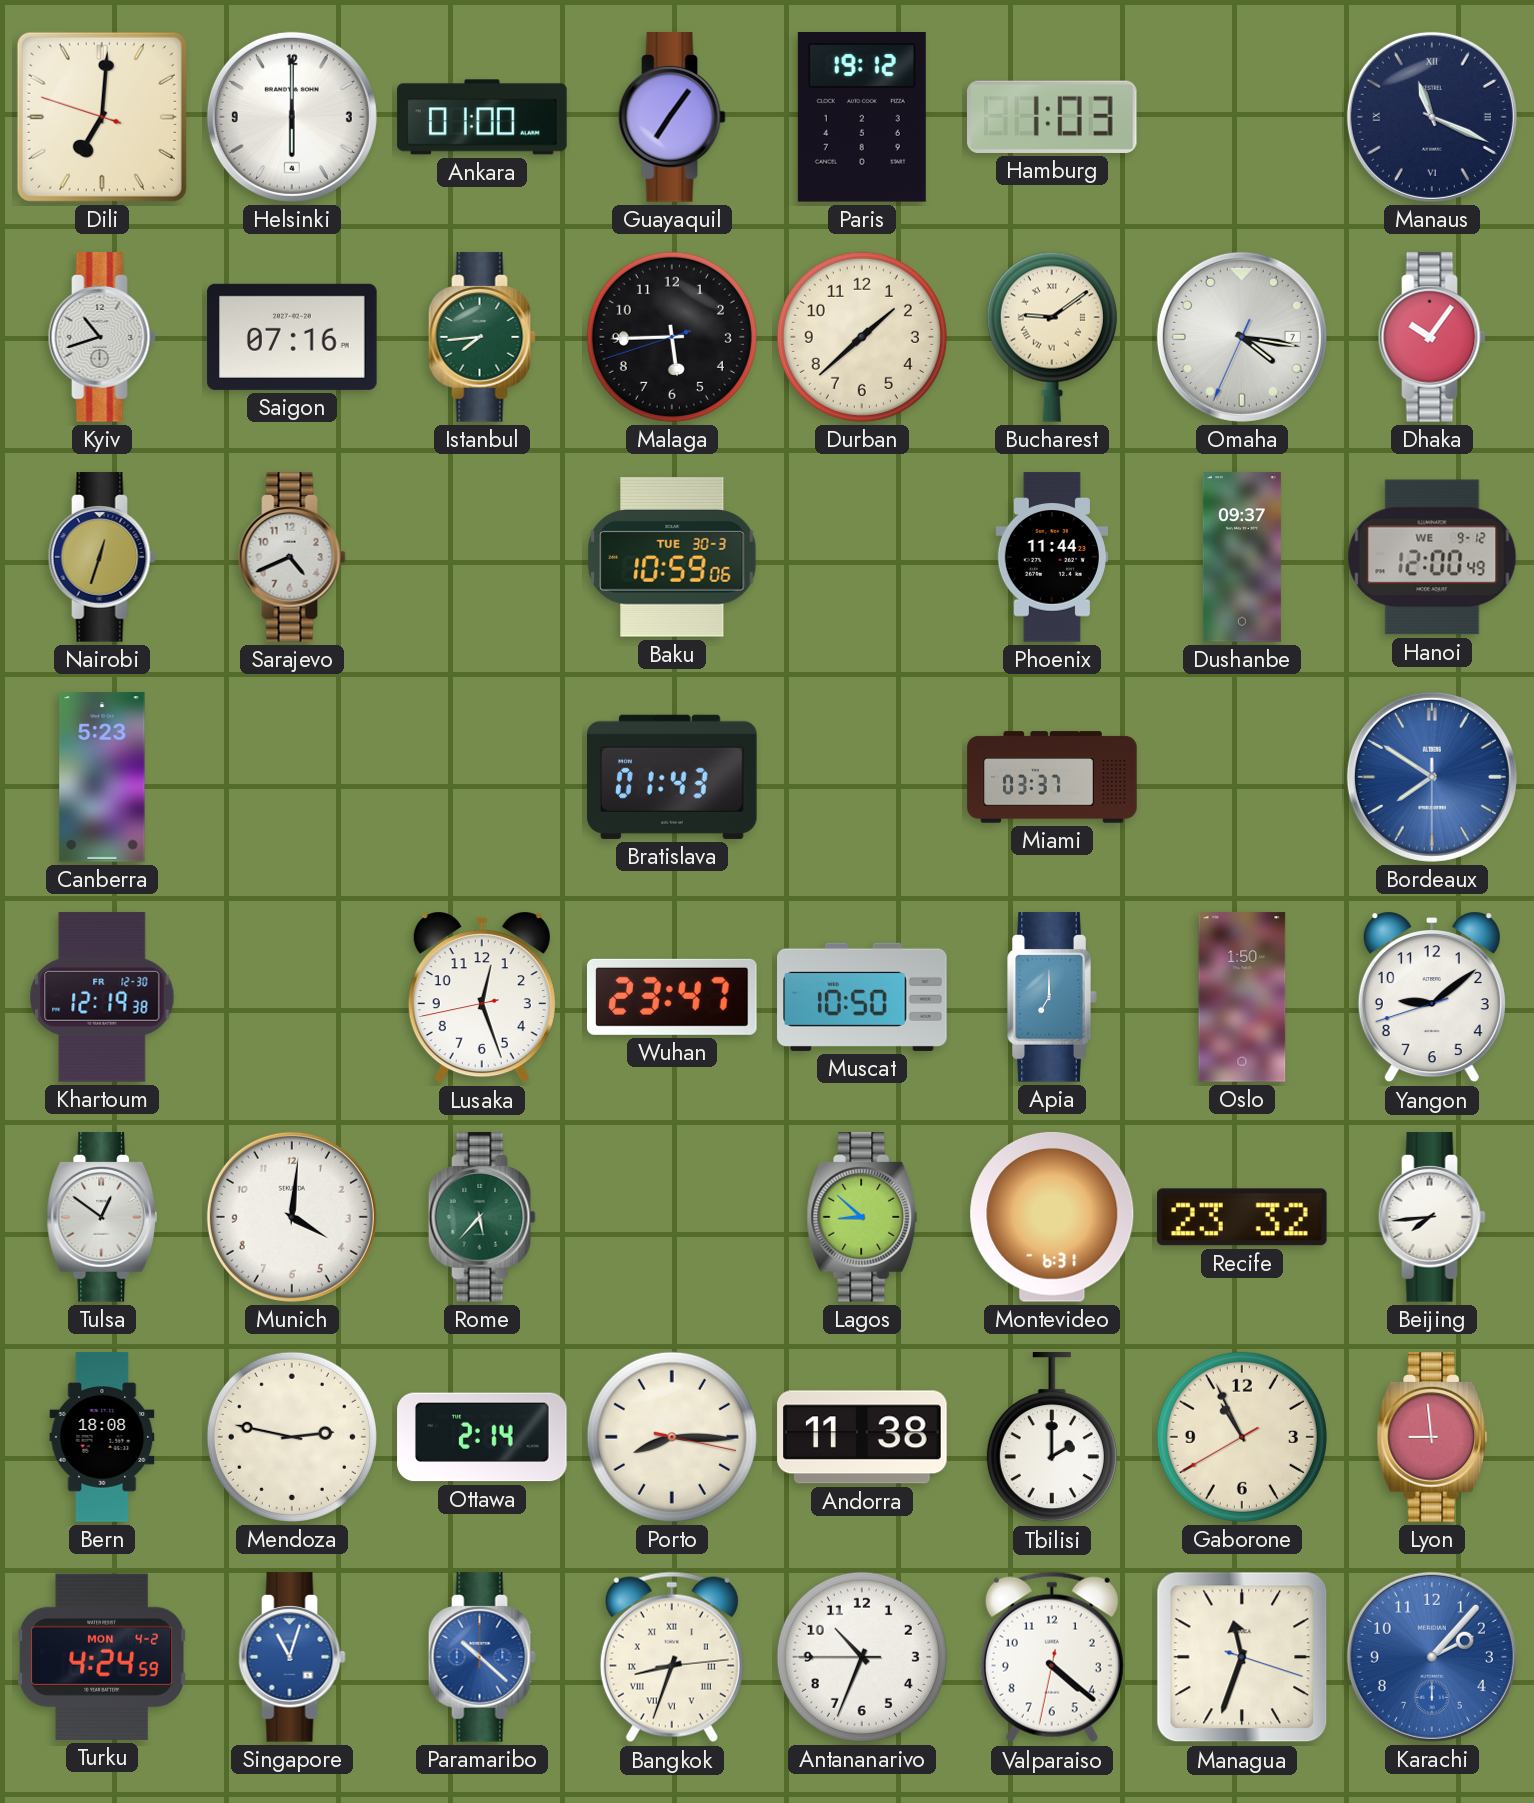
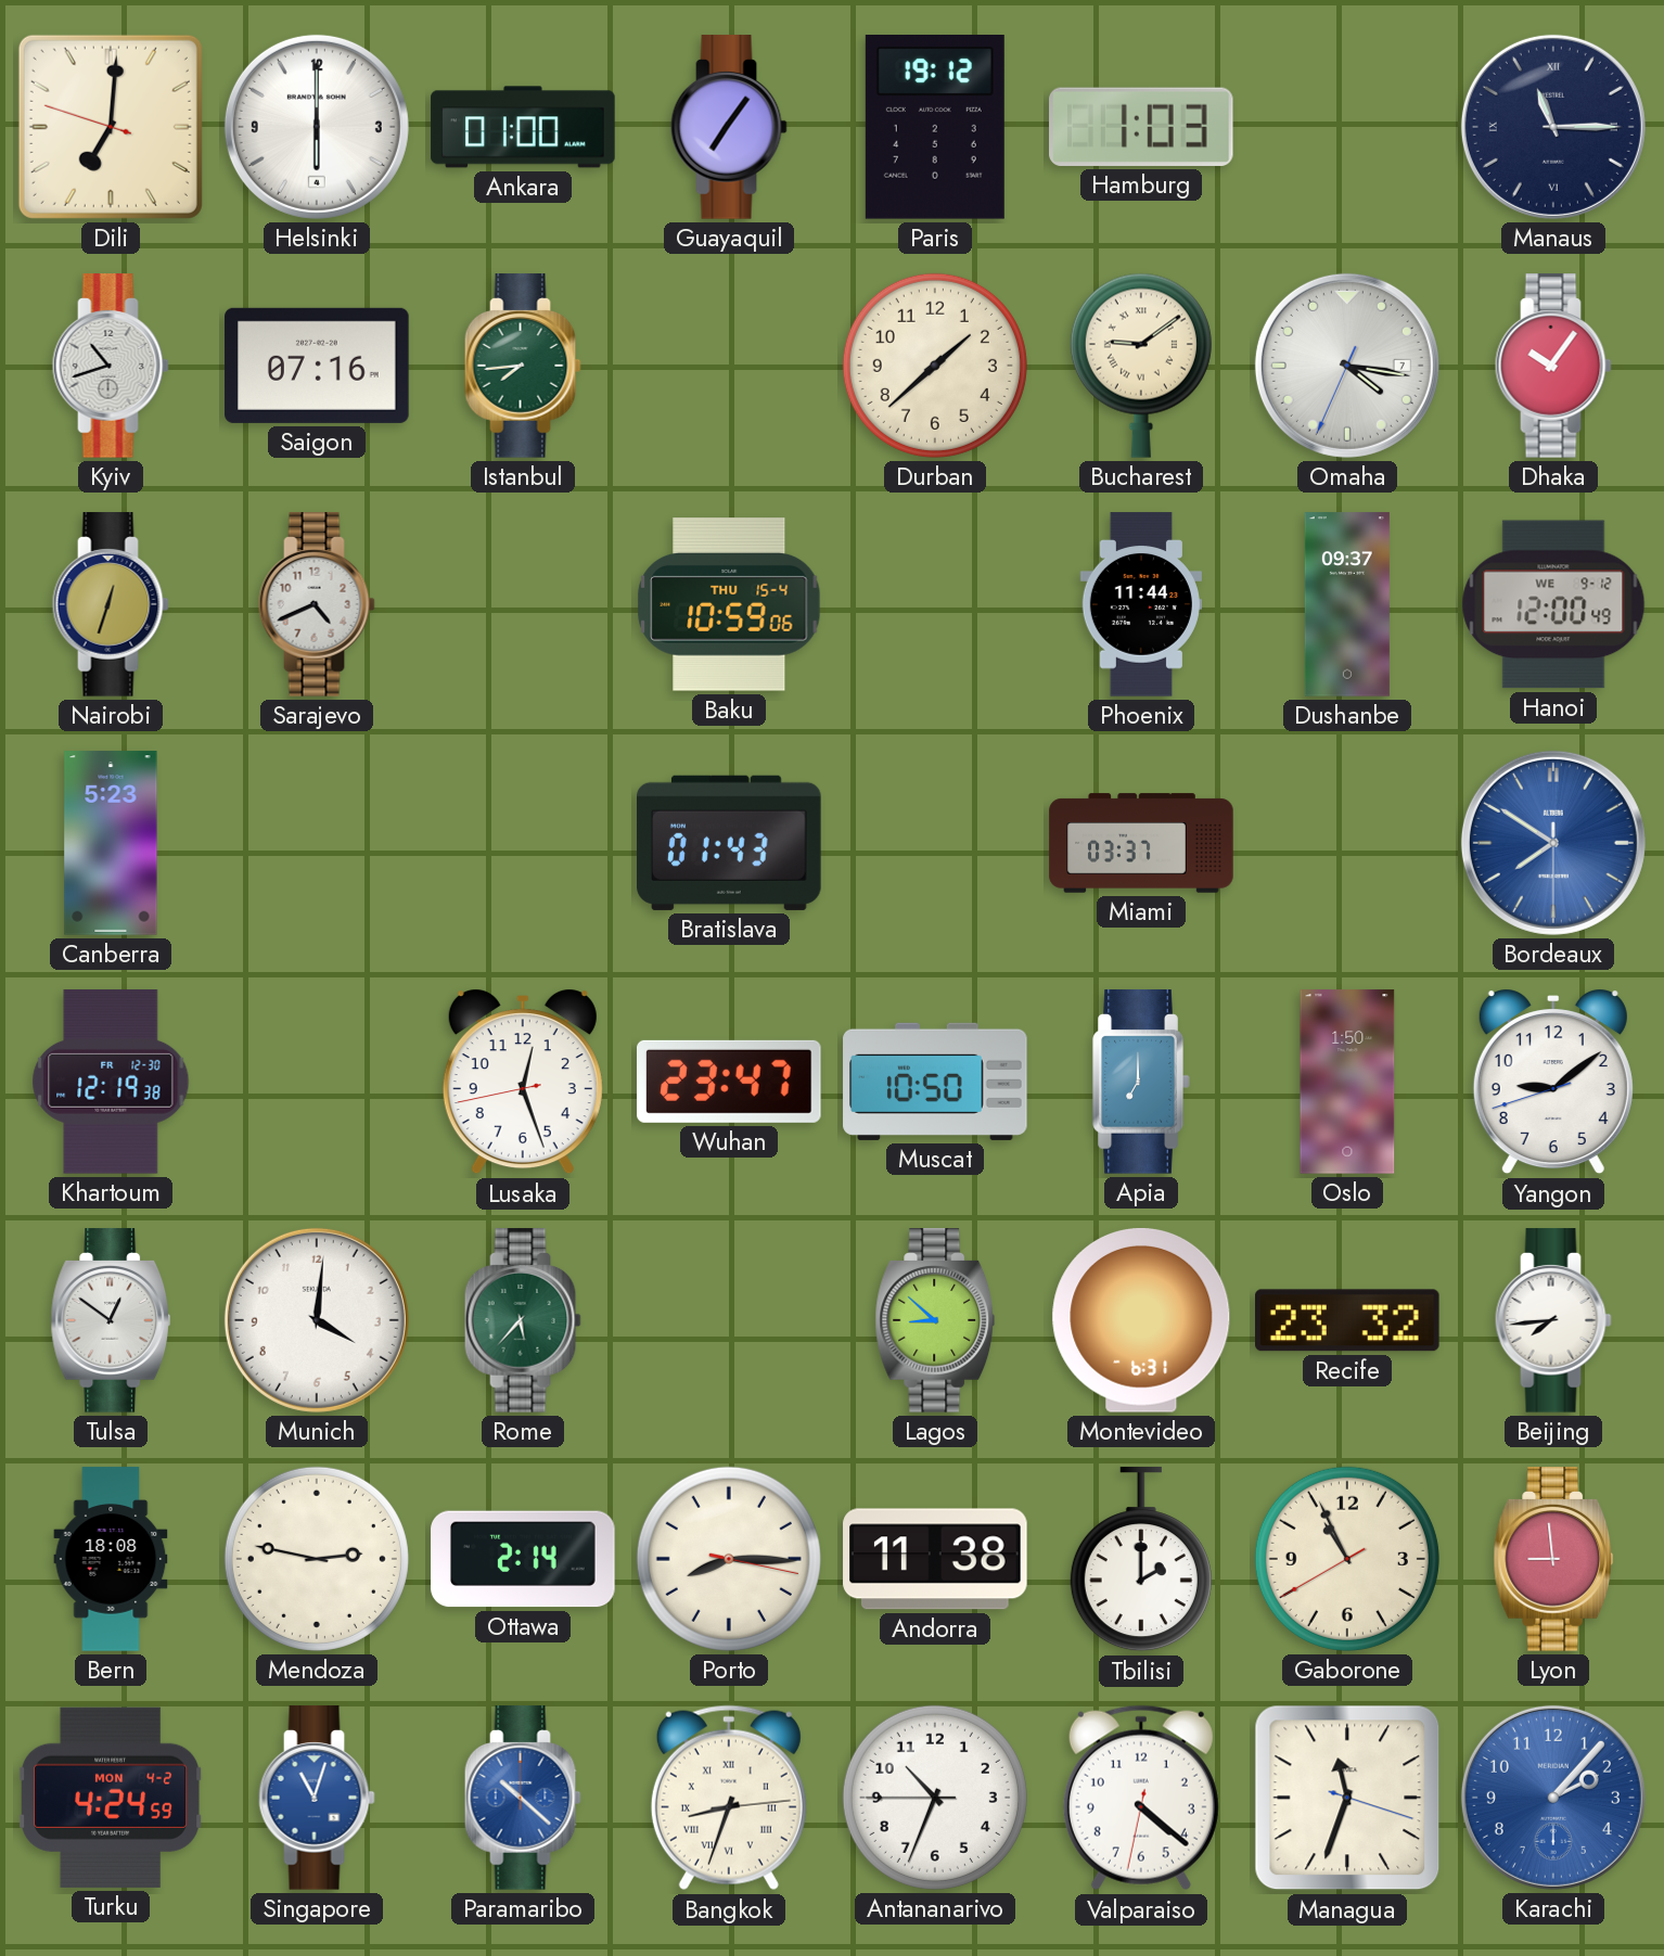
Manaus: 11:19 -> 11:15
Malaga: 5:44 -> none
Baku date: TUE 30-3 -> THU 15-4
